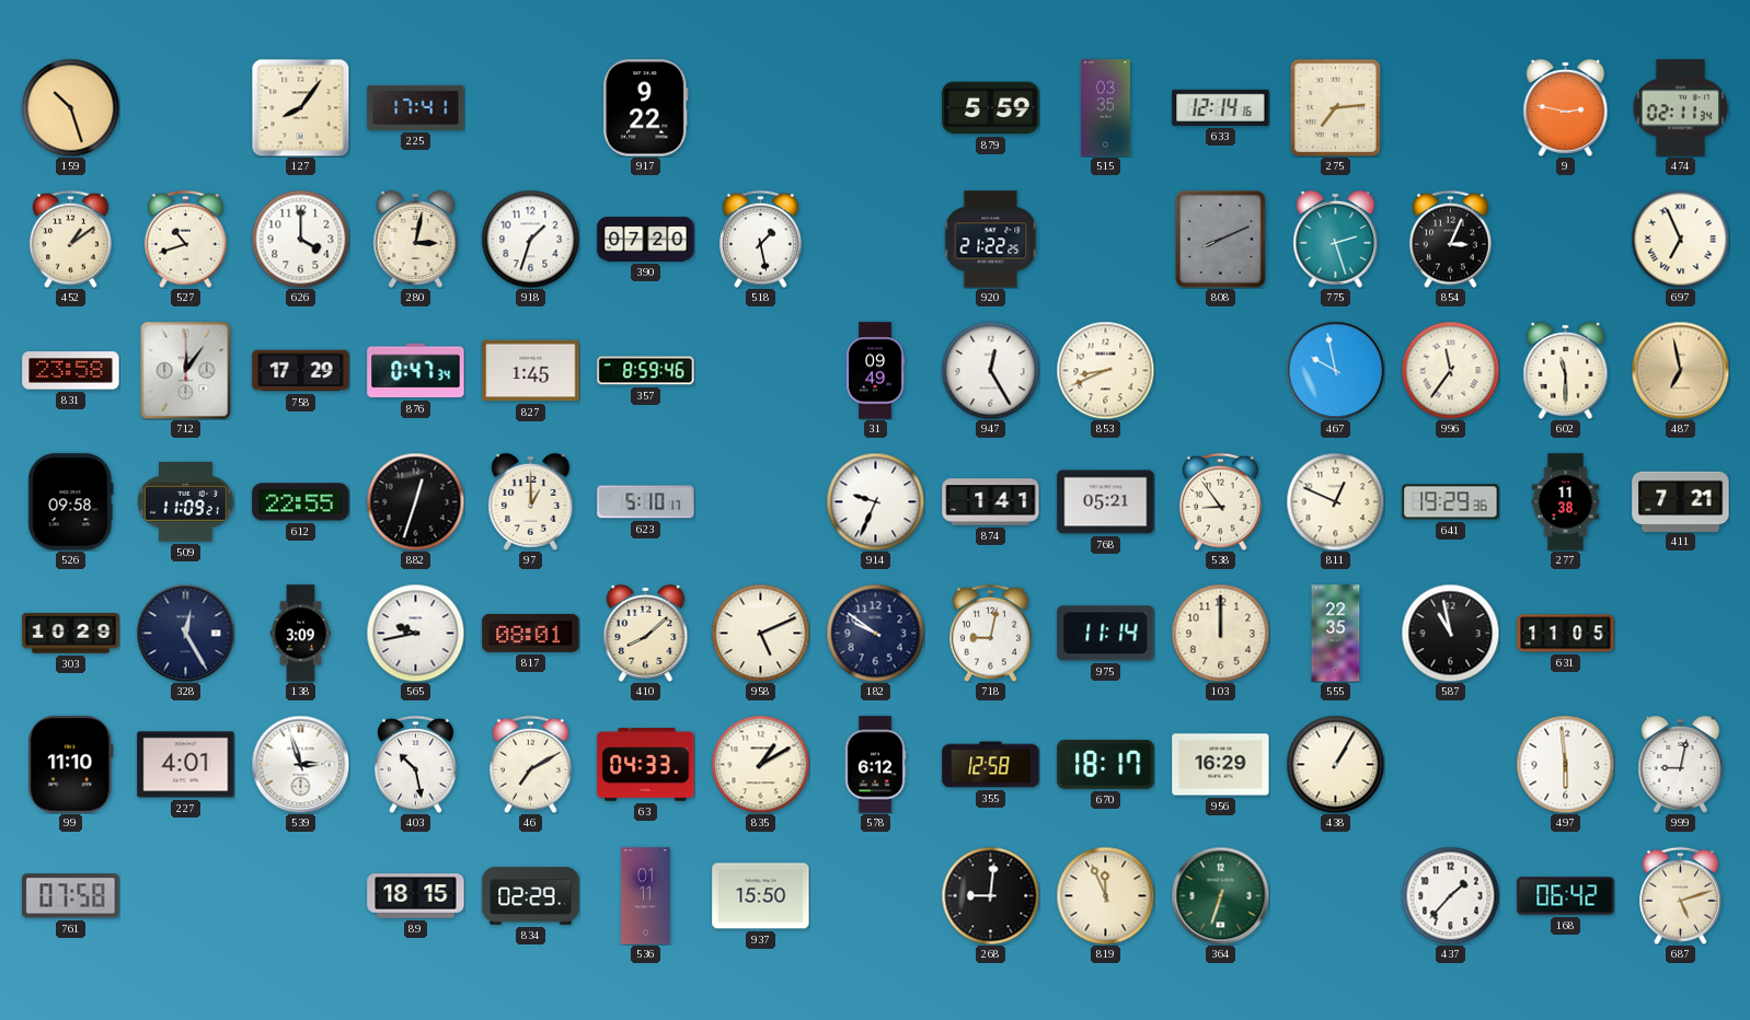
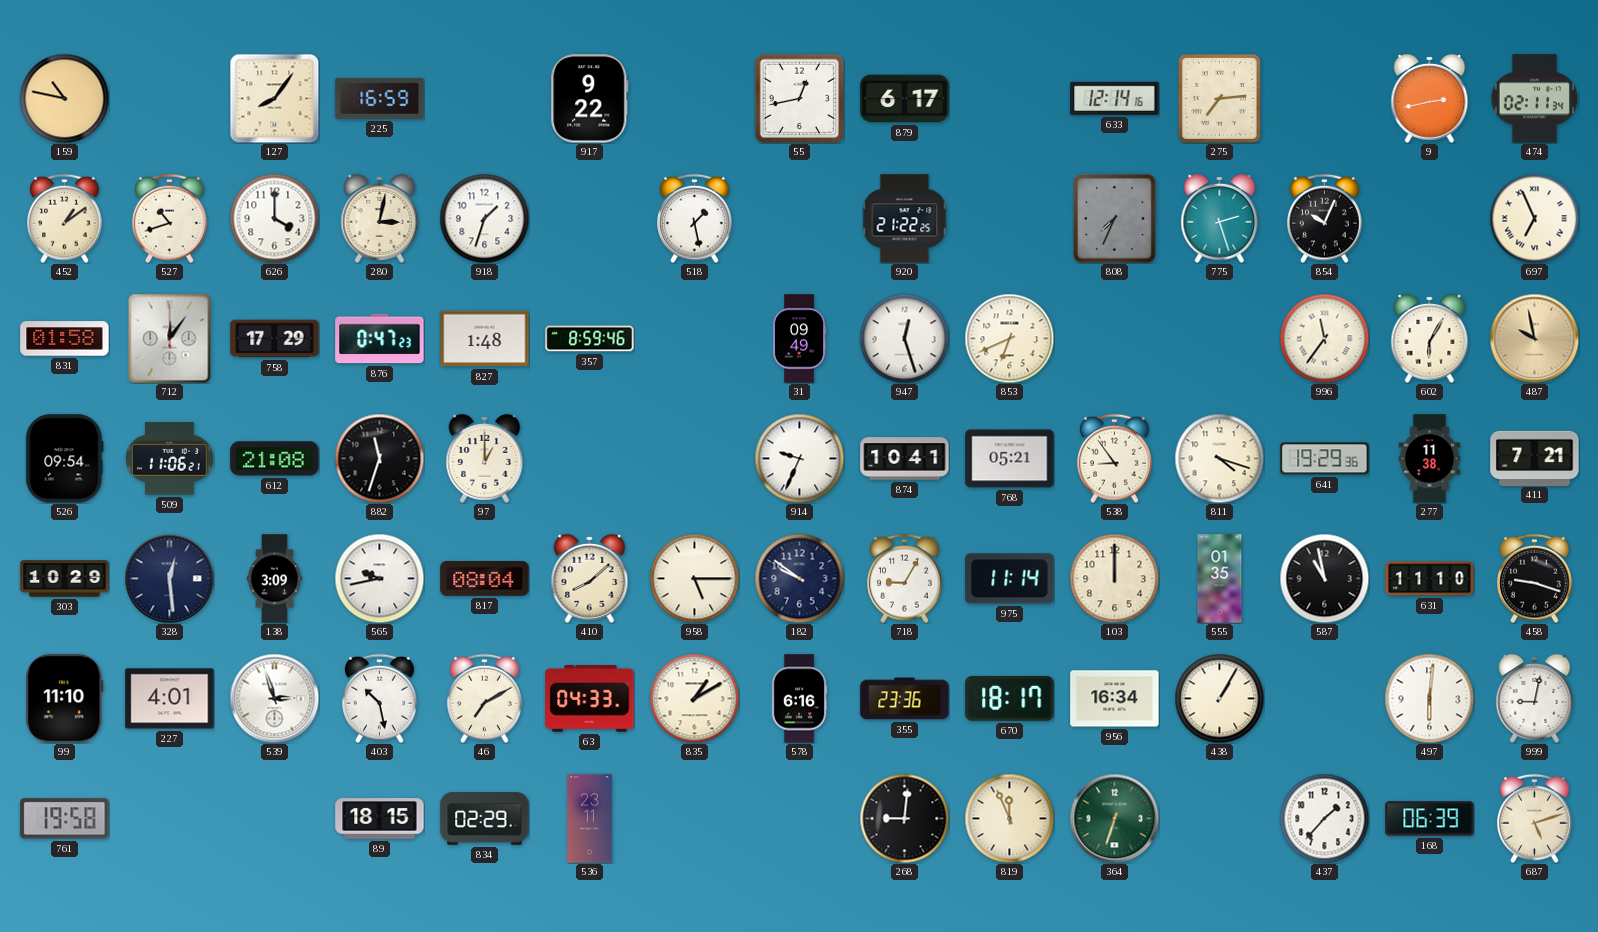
159: 10:27 -> 10:47
225: 17:41 -> 16:59
55: none -> 12:43
879: 5:59 -> 6:17
515: 03:35 -> none
9: 2:47 -> 2:43
390: 07:20 -> none
808: 8:11 -> 7:34
854: 3:04 -> 10:04
831: 23:58 -> 01:58
876: 0:47:34 -> 0:47:23
827: 1:45 -> 1:48
947: 12:25 -> 12:27
853: 8:41 -> 6:41
467: 9:58 -> none
602: 11:30 -> 6:05
487: 6:58 -> 9:58
526: 09:58 -> 09:54
509: 11:09 -> 11:06
612: 22:55 -> 21:08
882: 12:33 -> 11:33
623: 5:10 -> none
874: 1:41 -> 10:41
811: 12:49 -> 4:18
328: 12:25 -> 12:29
817: 08:01 -> 08:04
958: 5:11 -> 5:15
718: 9:02 -> 9:05
555: 22:35 -> 01:35
631: 11:05 -> 11:10
458: none -> 9:18
578: 6:12 -> 6:16
355: 12:58 -> 23:36
956: 16:29 -> 16:34
497: 5:59 -> 6:01
761: 07:58 -> 19:58
536: 01:11 -> 23:11
937: 15:50 -> none
168: 06:42 -> 06:39
